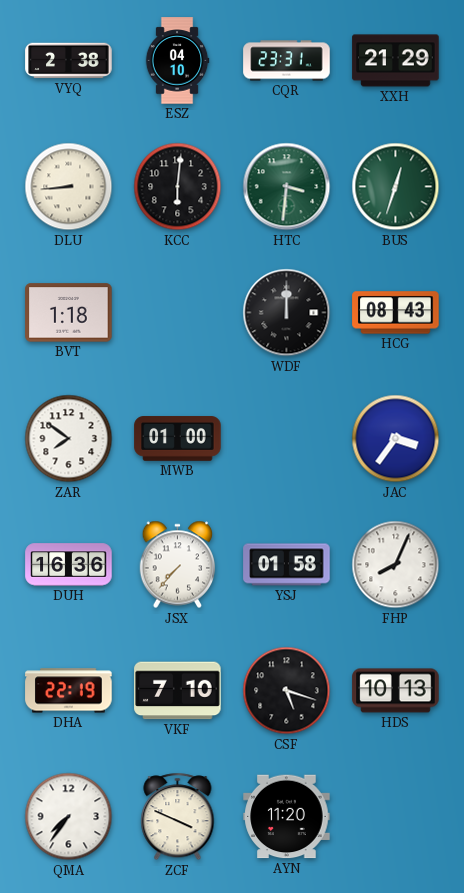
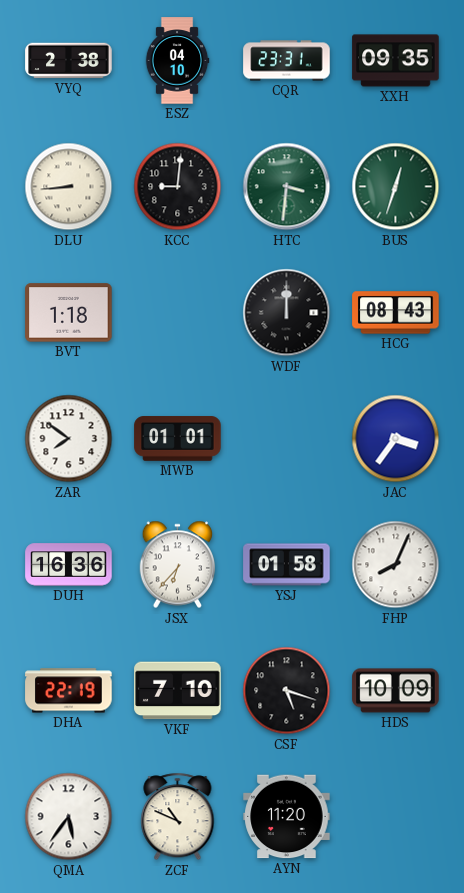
XXH: 21:29 -> 09:35
KCC: 6:01 -> 9:01
MWB: 01:00 -> 01:01
JSX: 7:37 -> 6:37
HDS: 10:13 -> 10:09
QMA: 7:36 -> 5:36
ZCF: 3:49 -> 10:49
